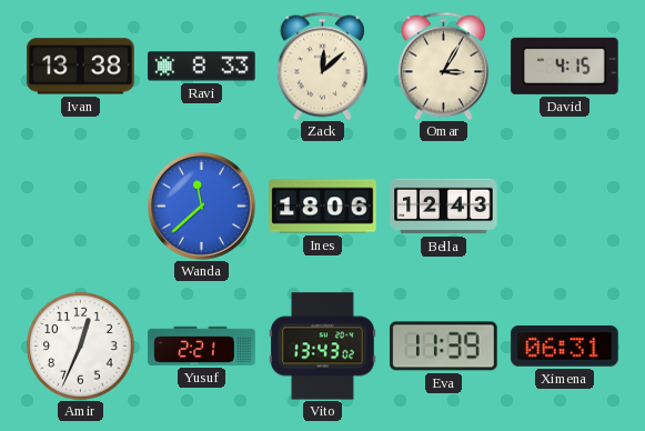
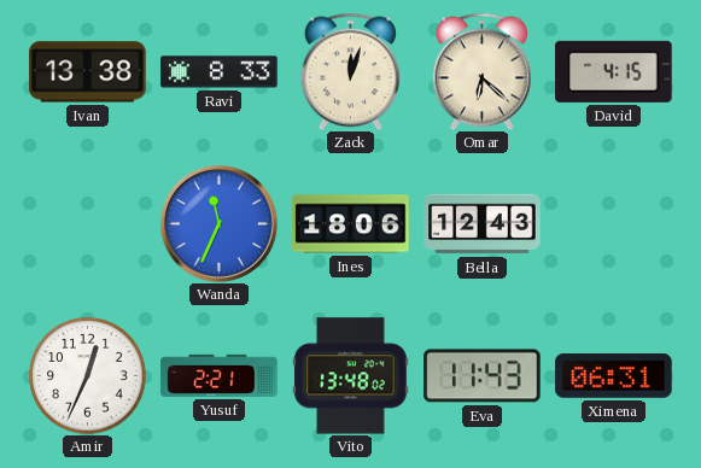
Zack: 12:08 -> 12:03
Omar: 3:05 -> 6:22
Wanda: 11:38 -> 11:34
Vito: 13:43 -> 13:48
Eva: 11:39 -> 11:43
